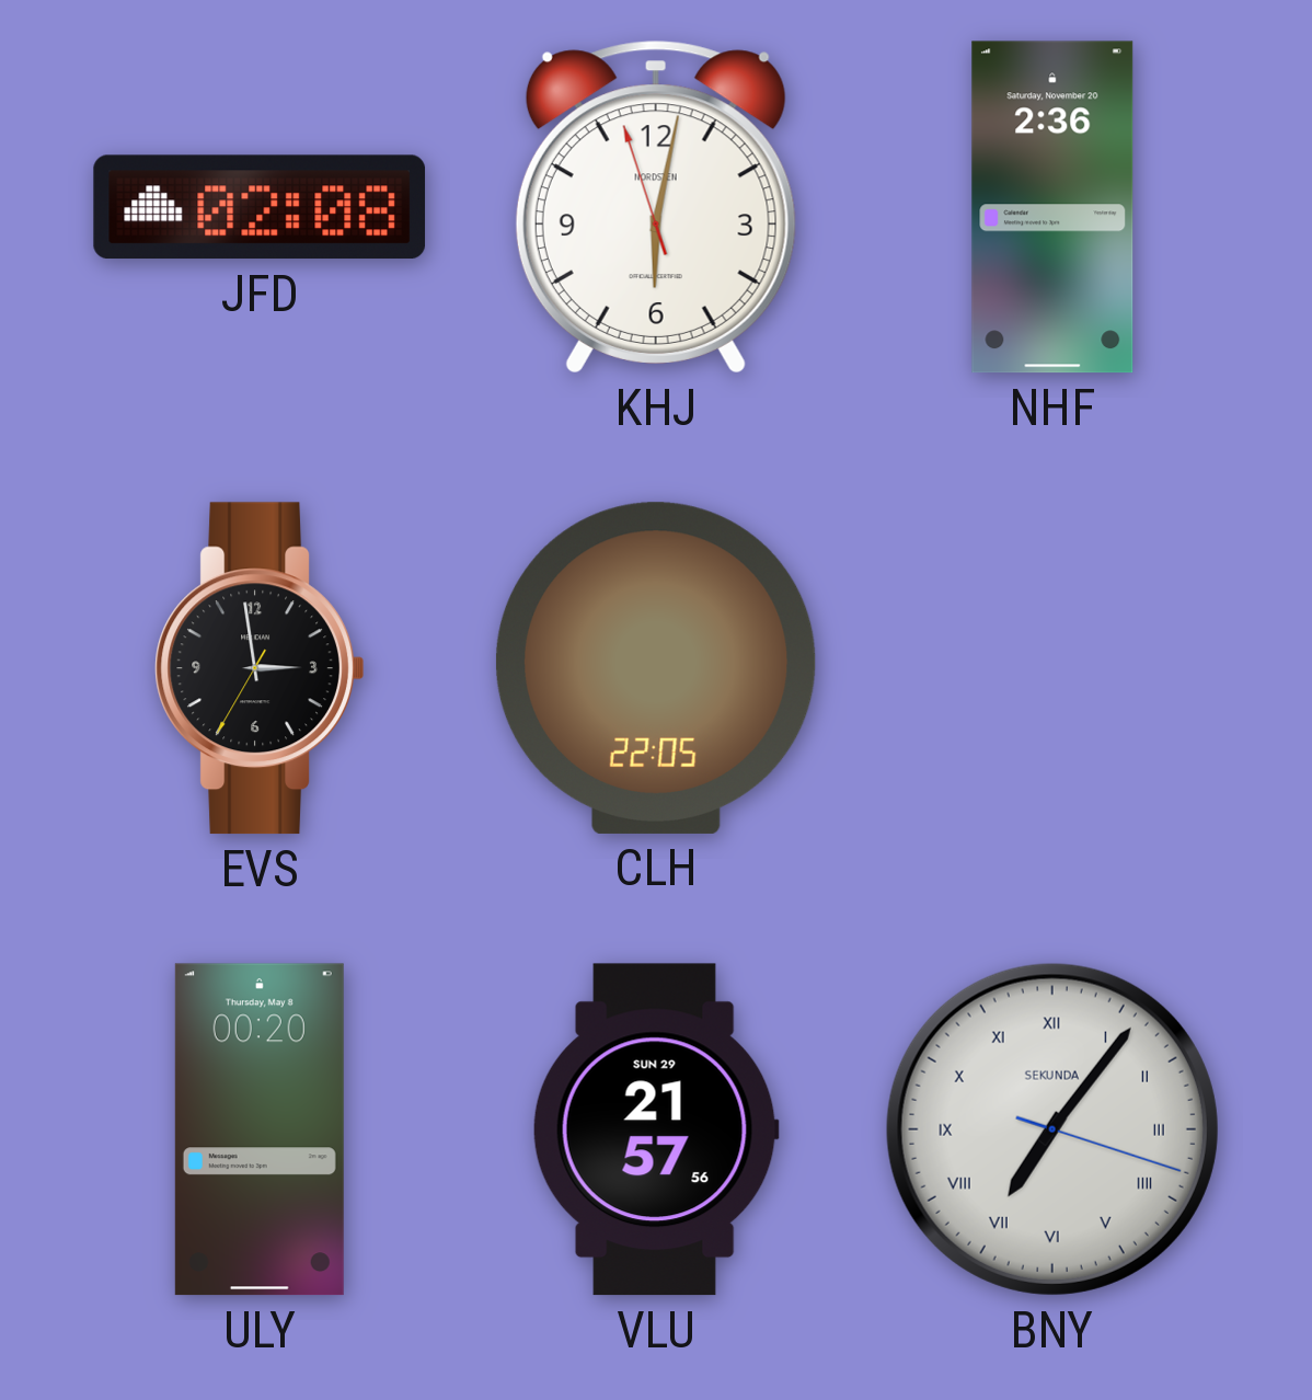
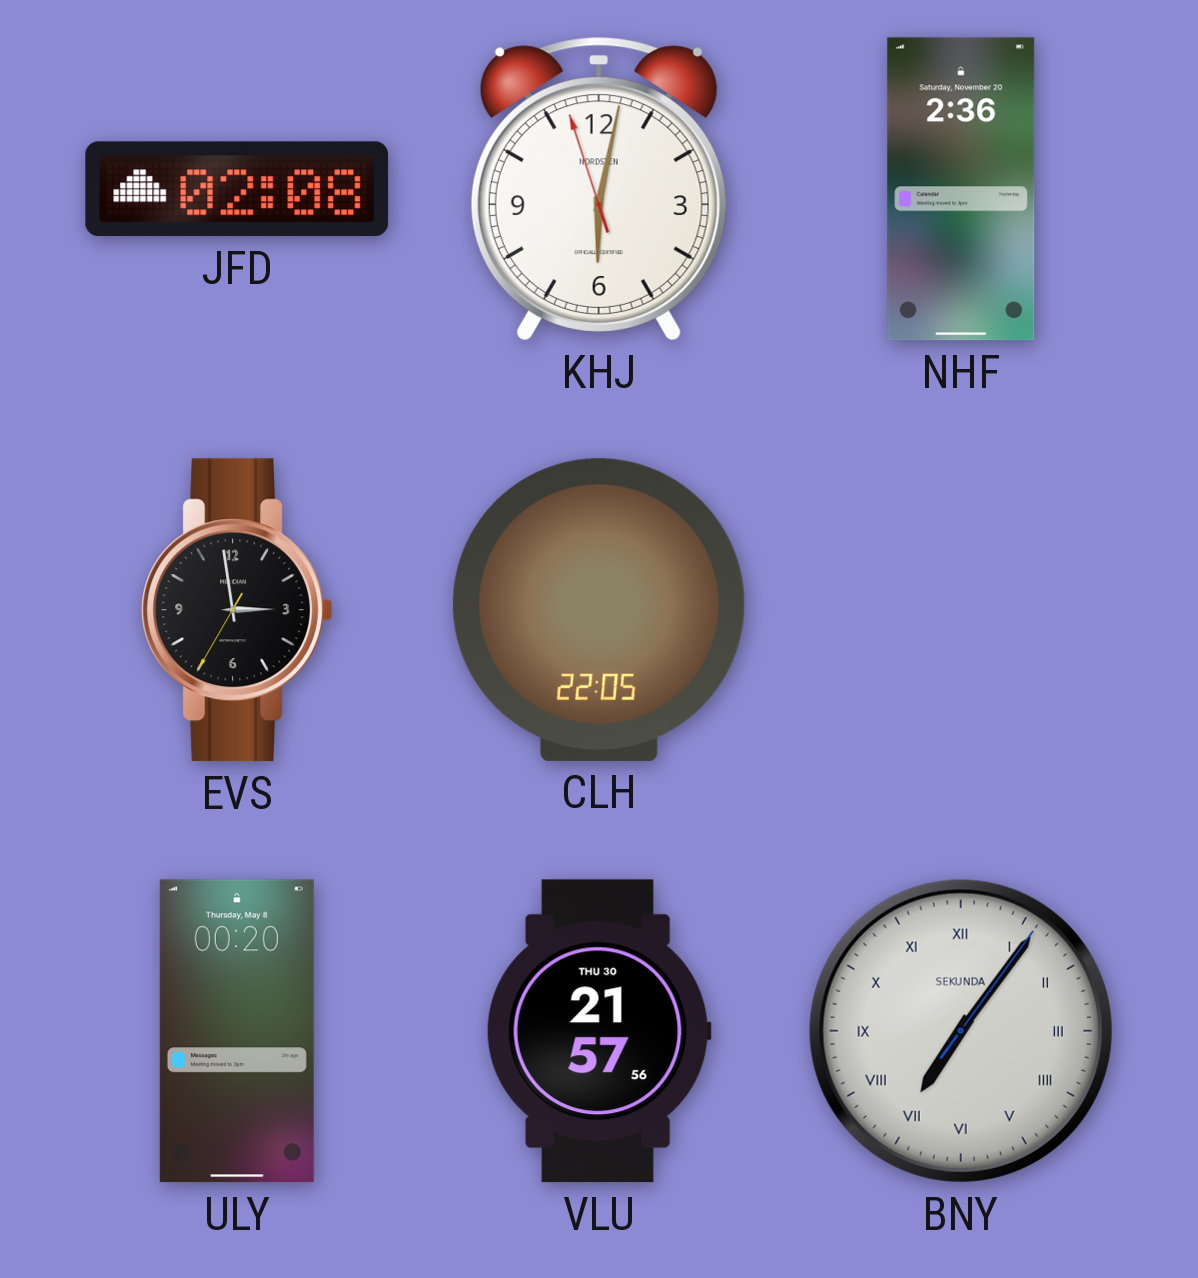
VLU date: SUN 29 -> THU 30
BNY: 7:06:18 -> 7:06:06
